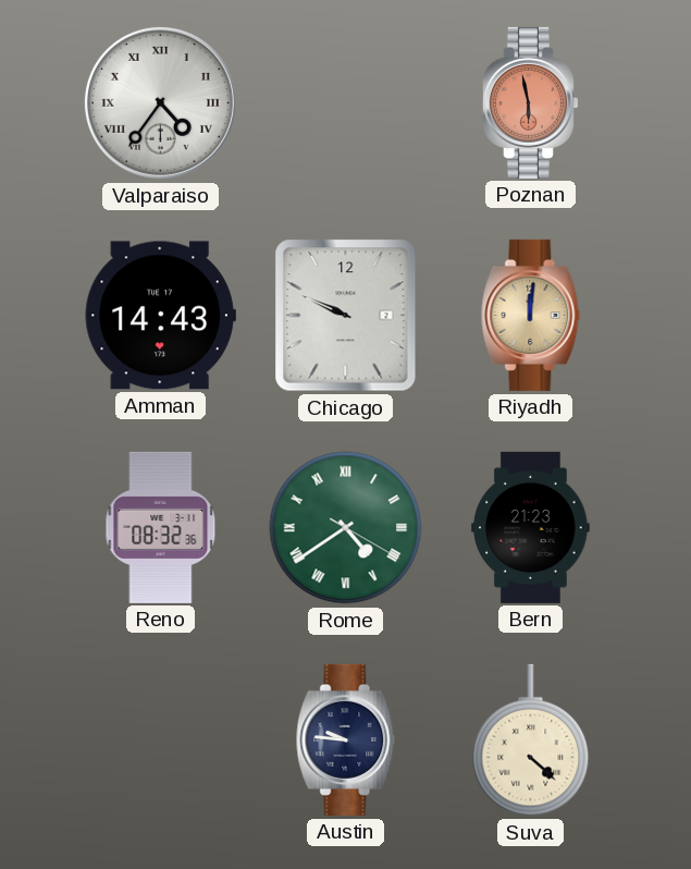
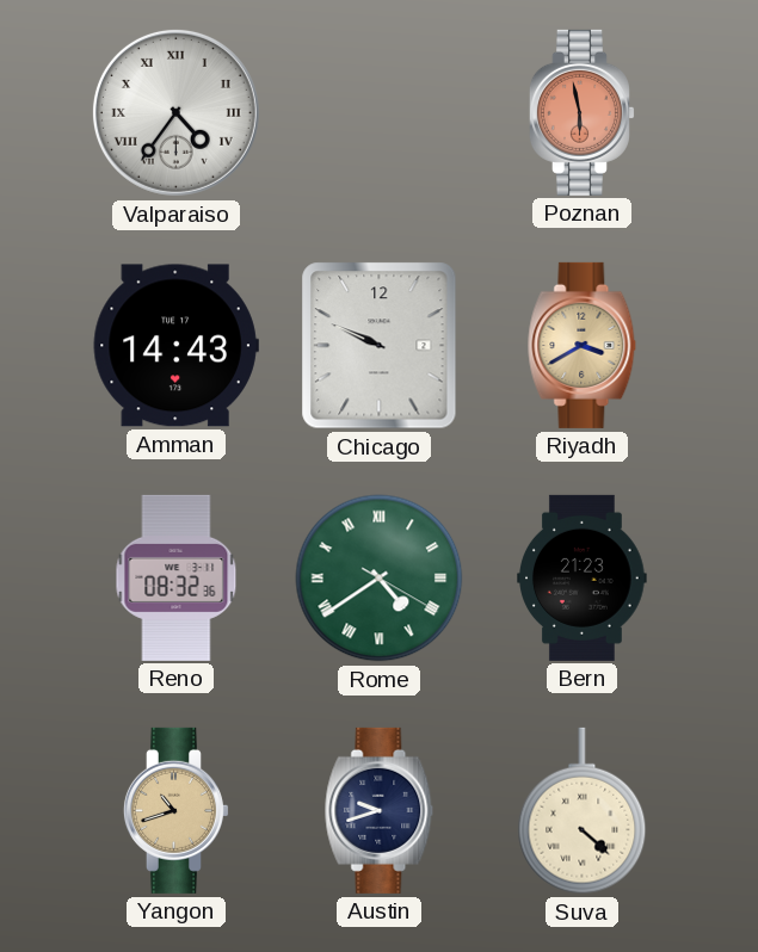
Riyadh: 12:01 -> 3:40
Yangon: none -> 10:42
Austin: 9:46 -> 9:42
